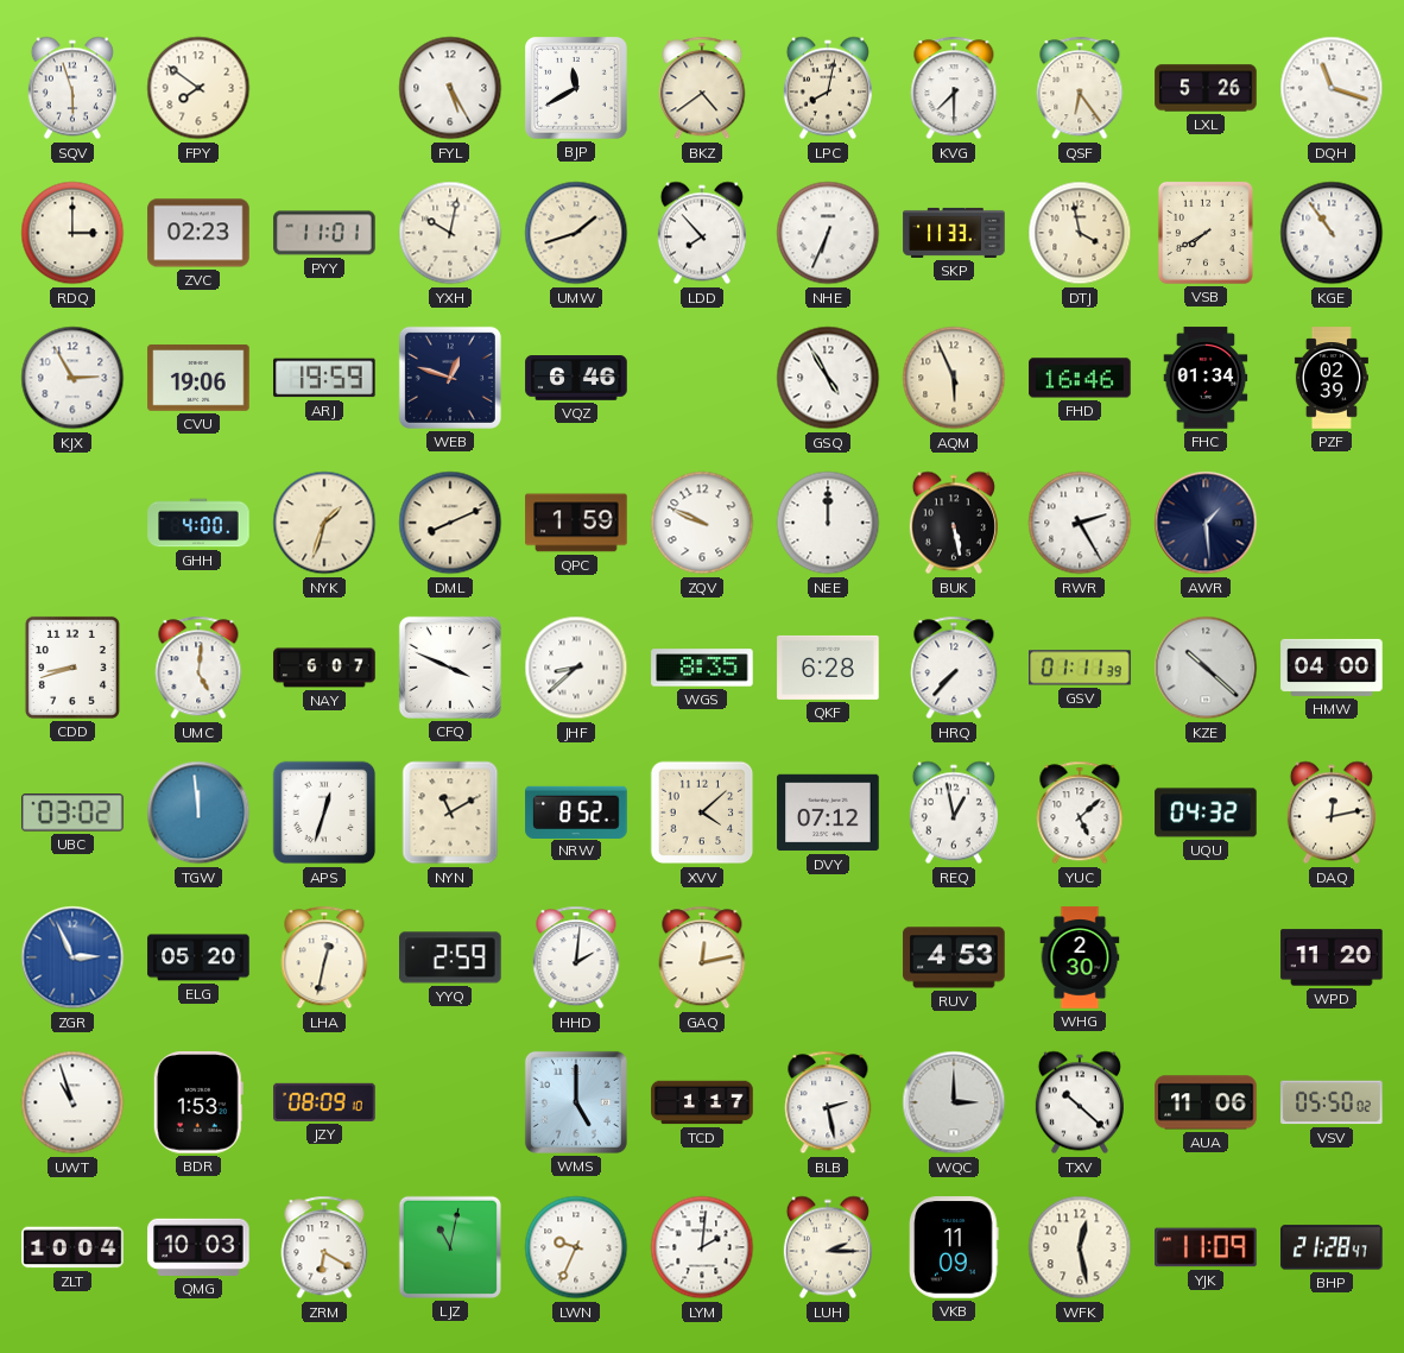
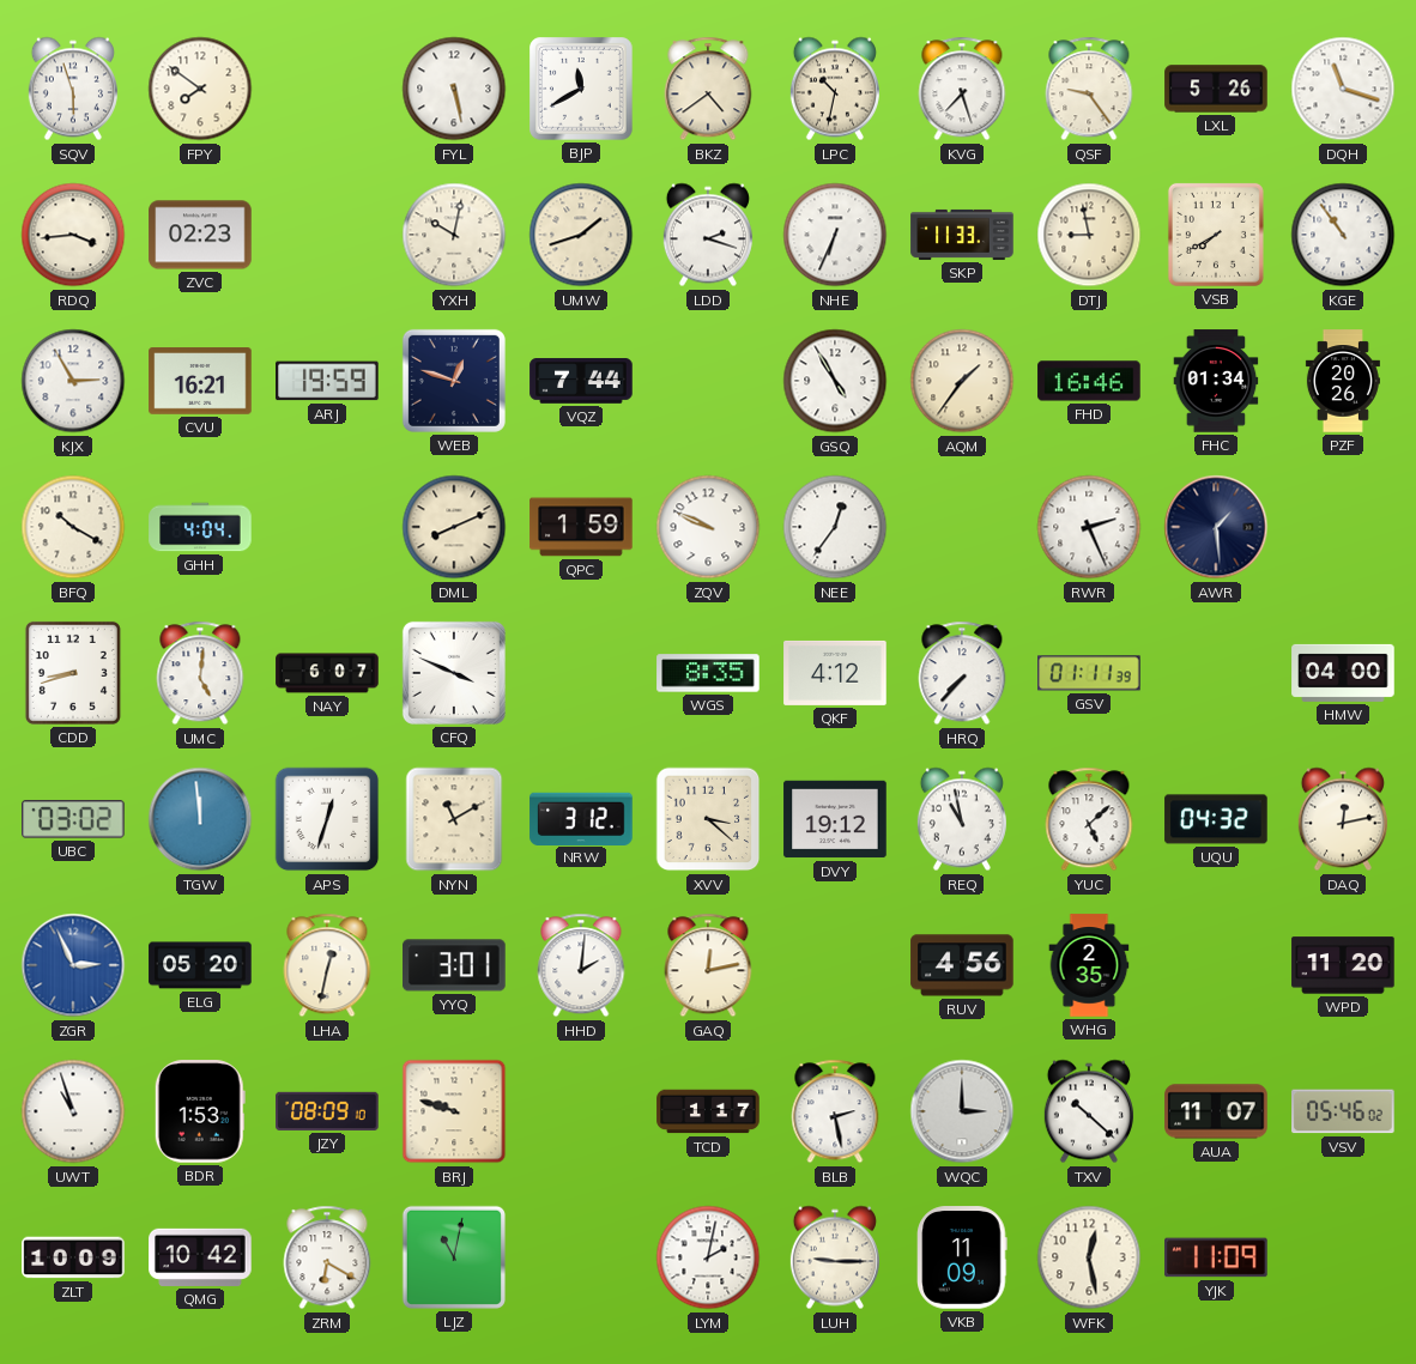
FYL: 5:25 -> 5:28
LPC: 8:02 -> 10:32
KVG: 7:30 -> 7:27
QSF: 6:24 -> 9:24
RDQ: 3:00 -> 3:44
PYY: 11:01 -> none
LDD: 7:53 -> 2:18
DTJ: 3:58 -> 8:58
CVU: 19:06 -> 16:21
VQZ: 6:46 -> 7:44
AQM: 5:56 -> 1:36
PZF: 02:39 -> 20:26
BFQ: none -> 10:20
GHH: 4:00 -> 4:04
NYK: 1:33 -> none
NEE: 12:00 -> 12:36
BUK: 5:28 -> none
RWR: 2:25 -> 2:26
JHF: 8:38 -> none
QKF: 6:28 -> 4:12
KZE: 10:22 -> none
NRW: 8:52 -> 3:12
XVV: 4:08 -> 3:22
DVY: 07:12 -> 19:12
REQ: 12:58 -> 10:58
YYQ: 2:59 -> 3:01
RUV: 4:53 -> 4:56
WHG: 2:30 -> 2:35
BRJ: none -> 9:48
WMS: 5:00 -> none
AUA: 11:06 -> 11:07
VSV: 05:50 -> 05:46
ZLT: 10:04 -> 10:09
QMG: 10:03 -> 10:42
LWN: 9:34 -> none
LYM: 2:01 -> 2:02
LUH: 2:15 -> 9:15
BHP: 21:28 -> none
